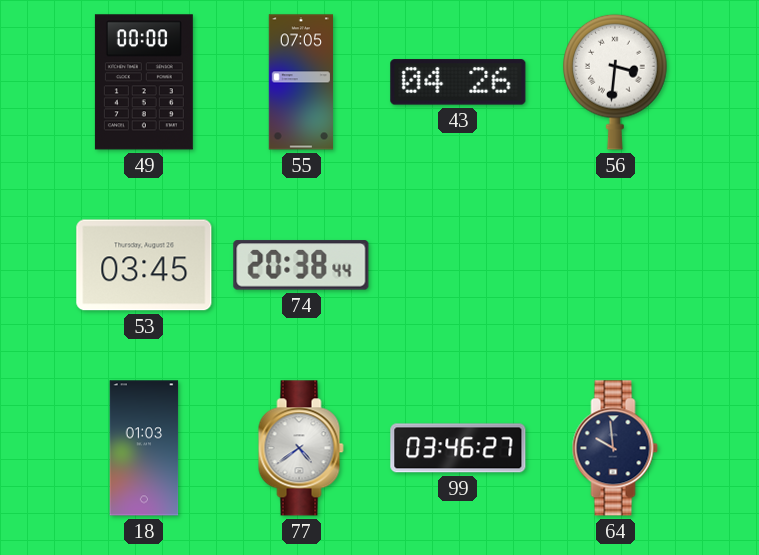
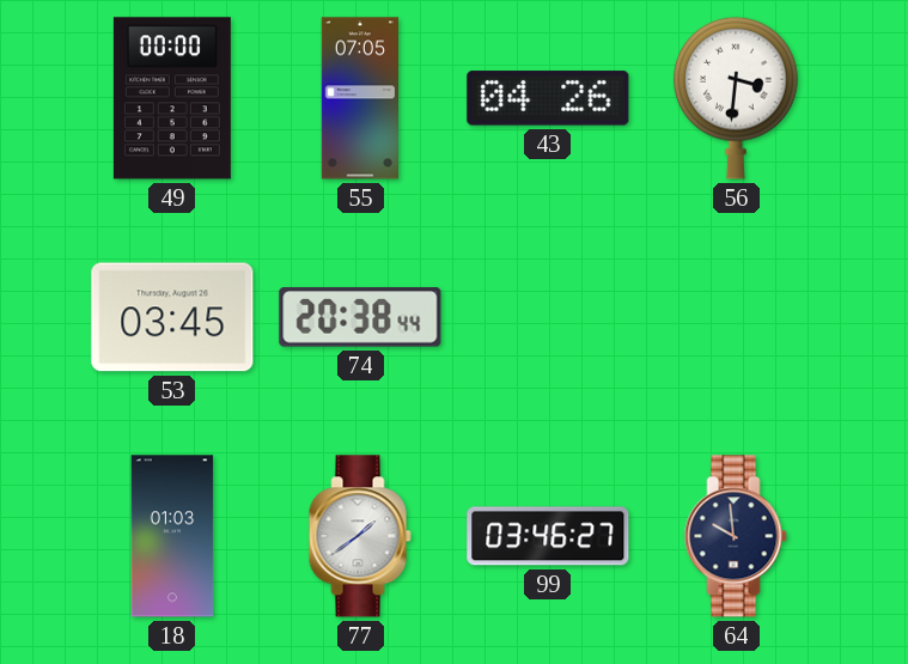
77: 4:39 -> 1:39
